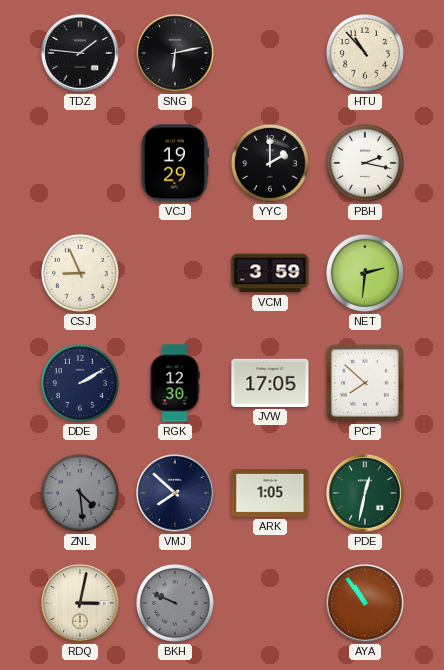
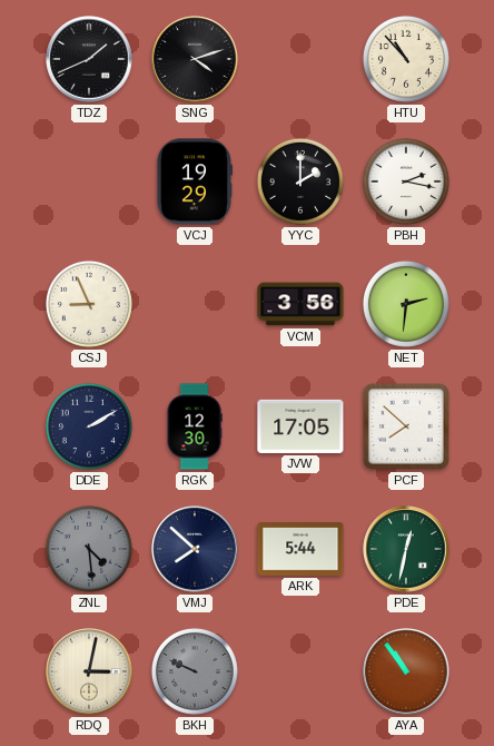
TDZ: 1:46 -> 1:41
SNG: 6:13 -> 4:12
VCM: 3:59 -> 3:56
ARK: 1:05 -> 5:44
